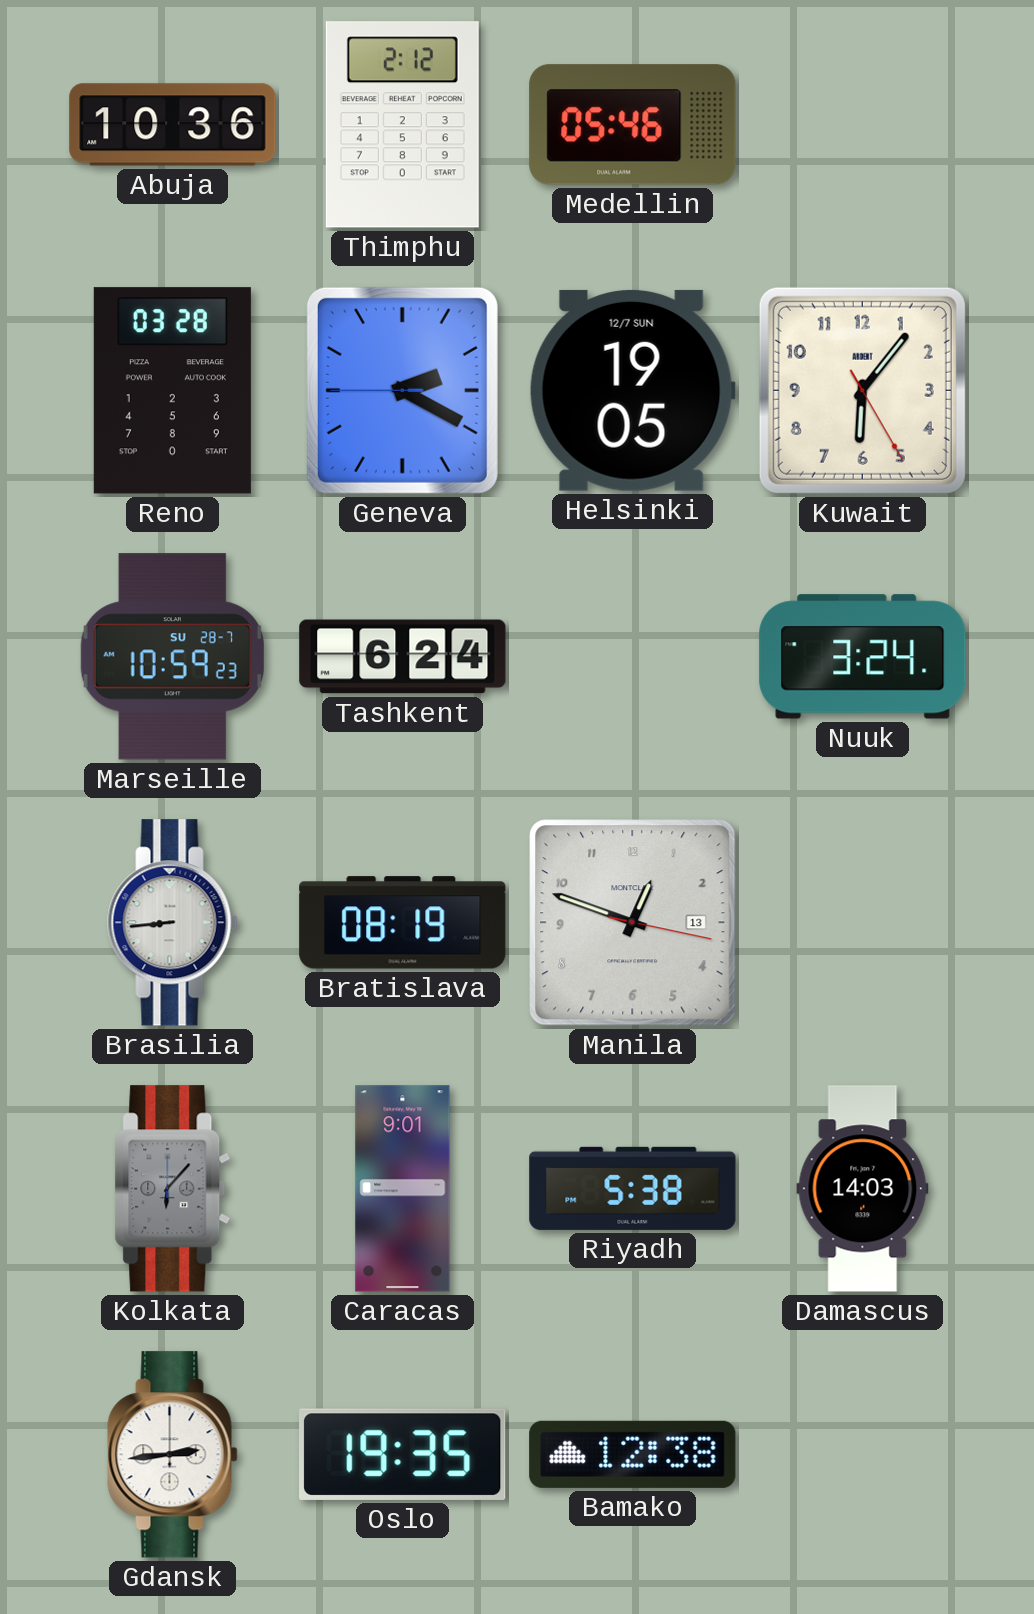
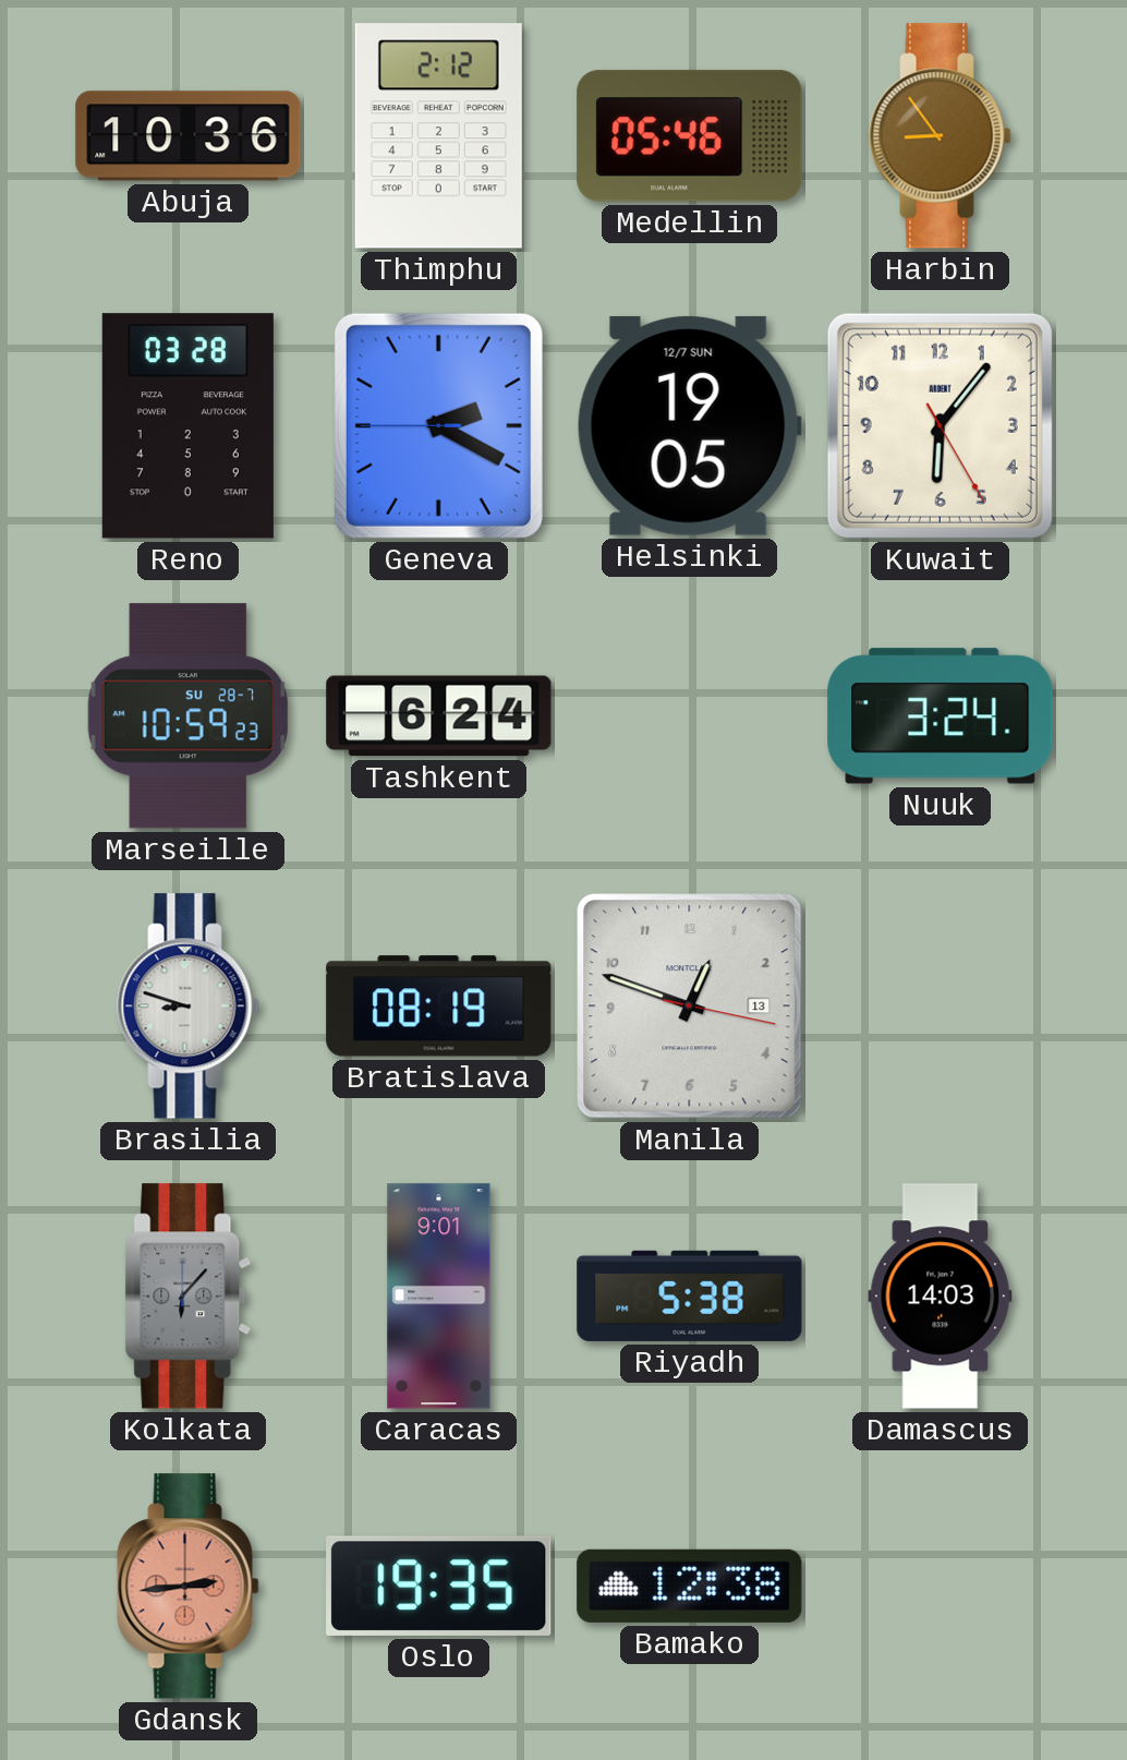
Harbin: none -> 8:54
Brasilia: 8:44 -> 8:48
Gdansk dial: white -> salmon
